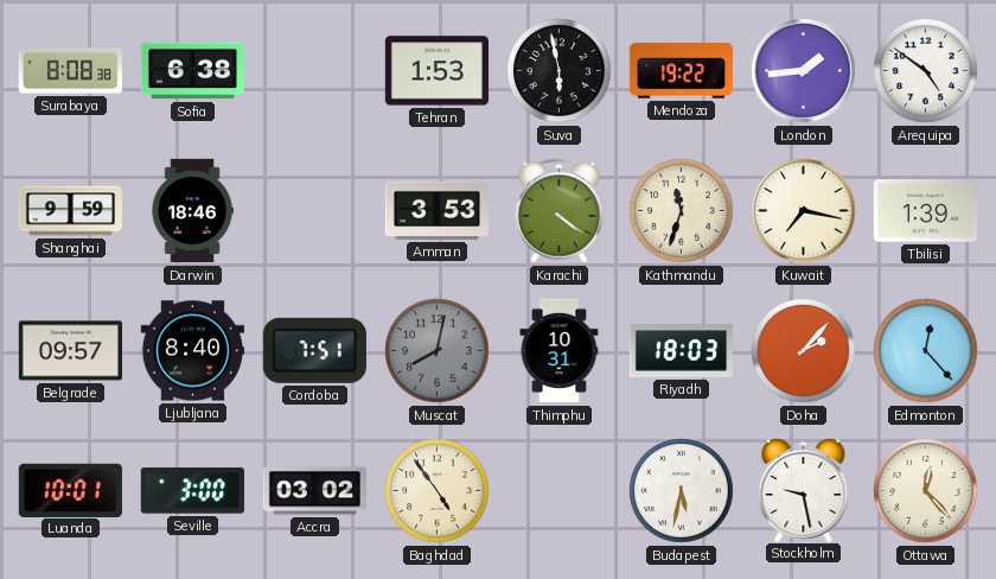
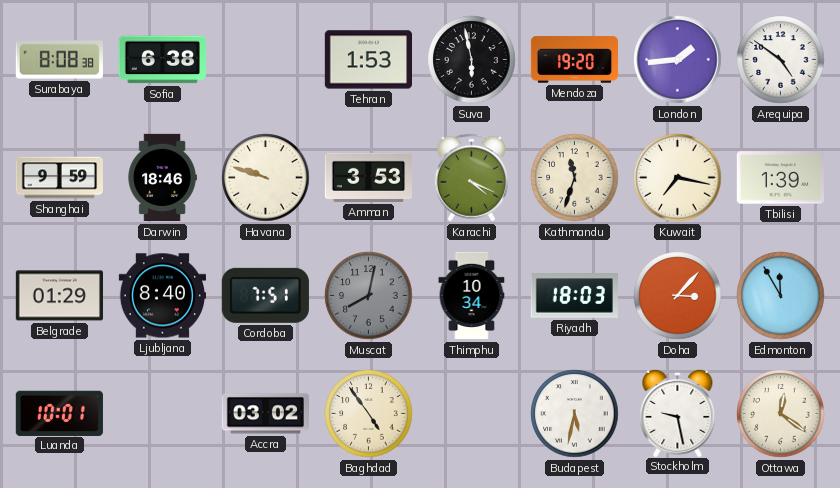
Mendoza: 19:22 -> 19:20
Havana: none -> 9:48
Karachi: 4:21 -> 4:19
Belgrade: 09:57 -> 01:29
Thimphu: 10:31 -> 10:34
Doha: 2:07 -> 3:07
Edmonton: 12:23 -> 11:55
Seville: 3:00 -> none
Ottawa: 12:23 -> 12:21
